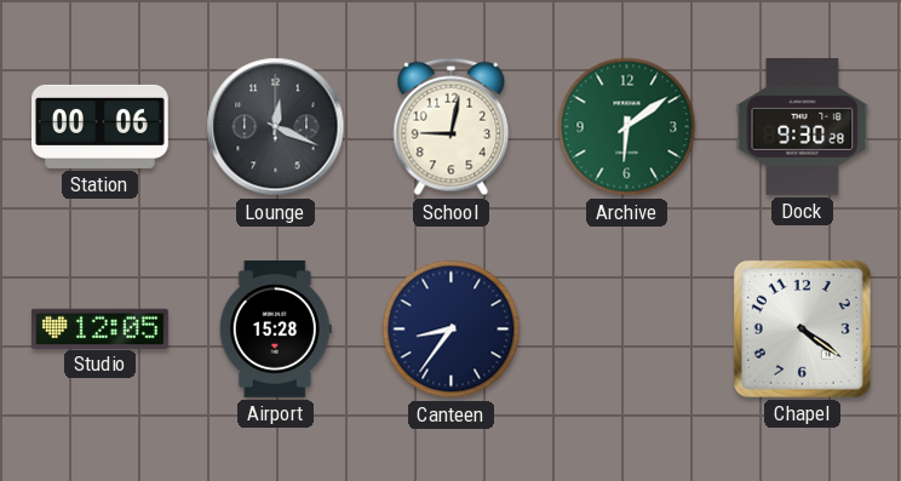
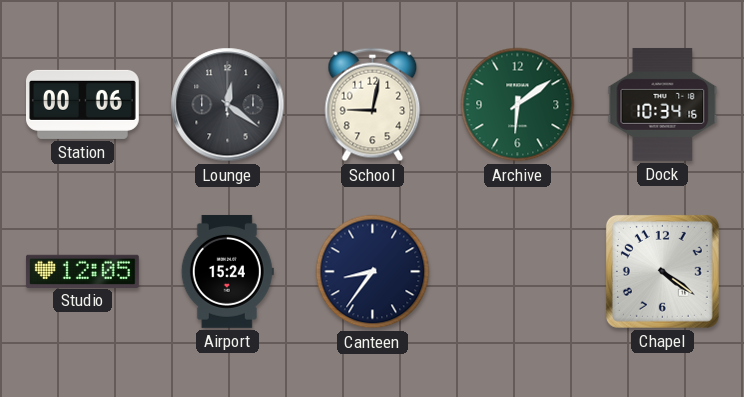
Lounge: 12:19 -> 12:21
Dock: 9:30 -> 10:34
Airport: 15:28 -> 15:24
